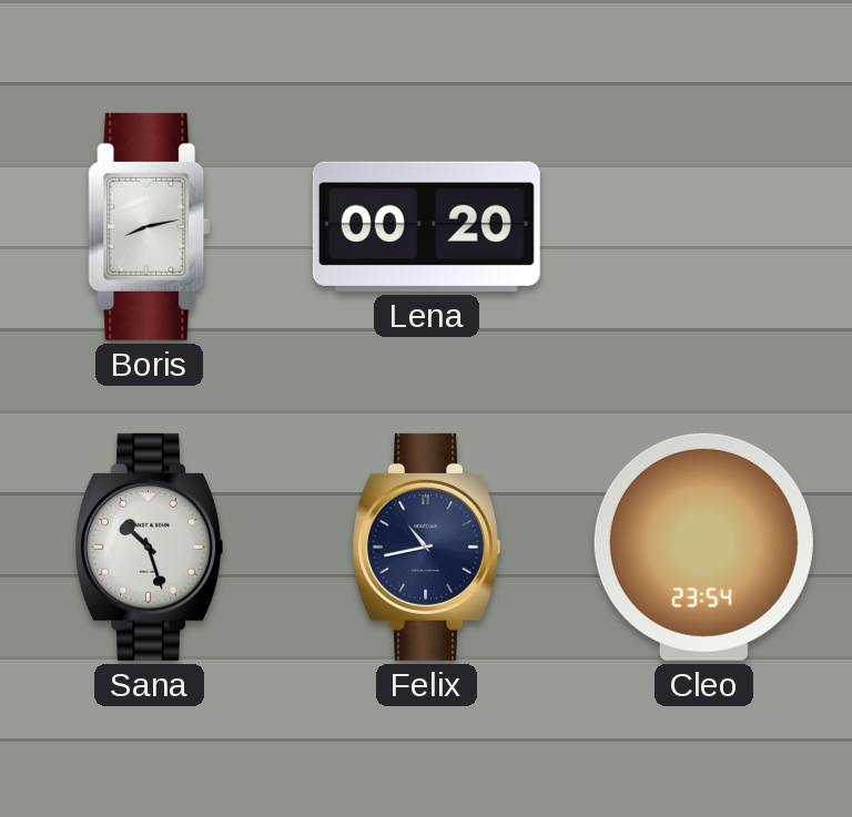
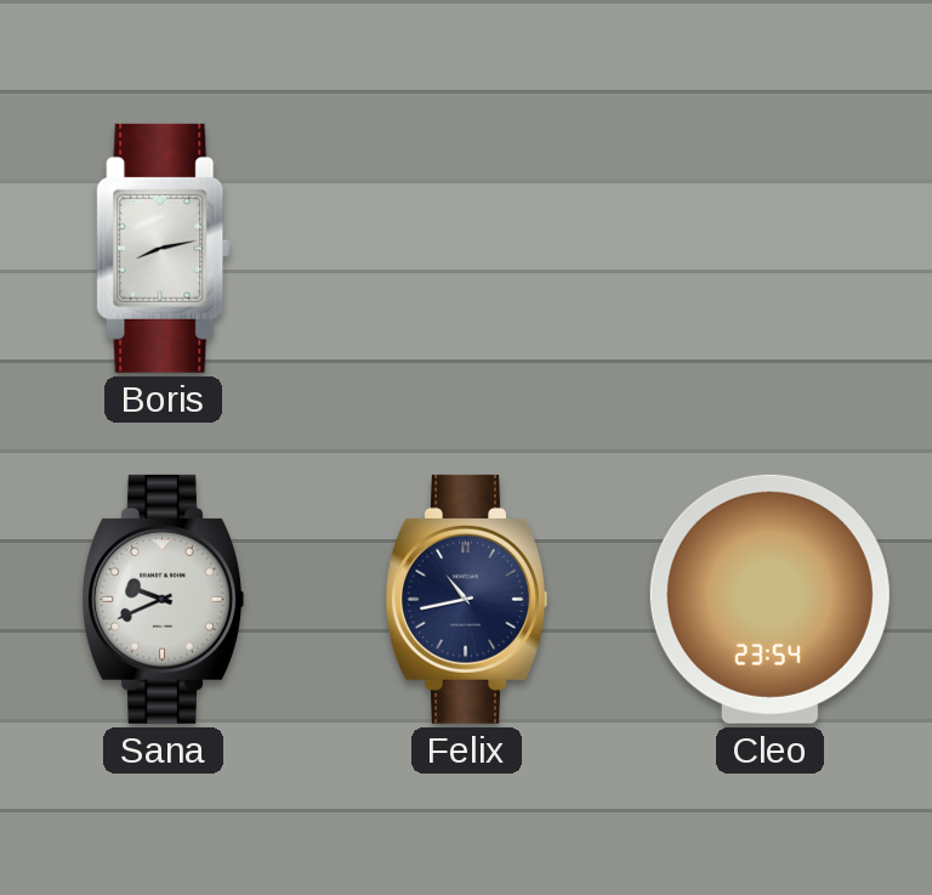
Lena: 00:20 -> none
Sana: 10:27 -> 9:41
